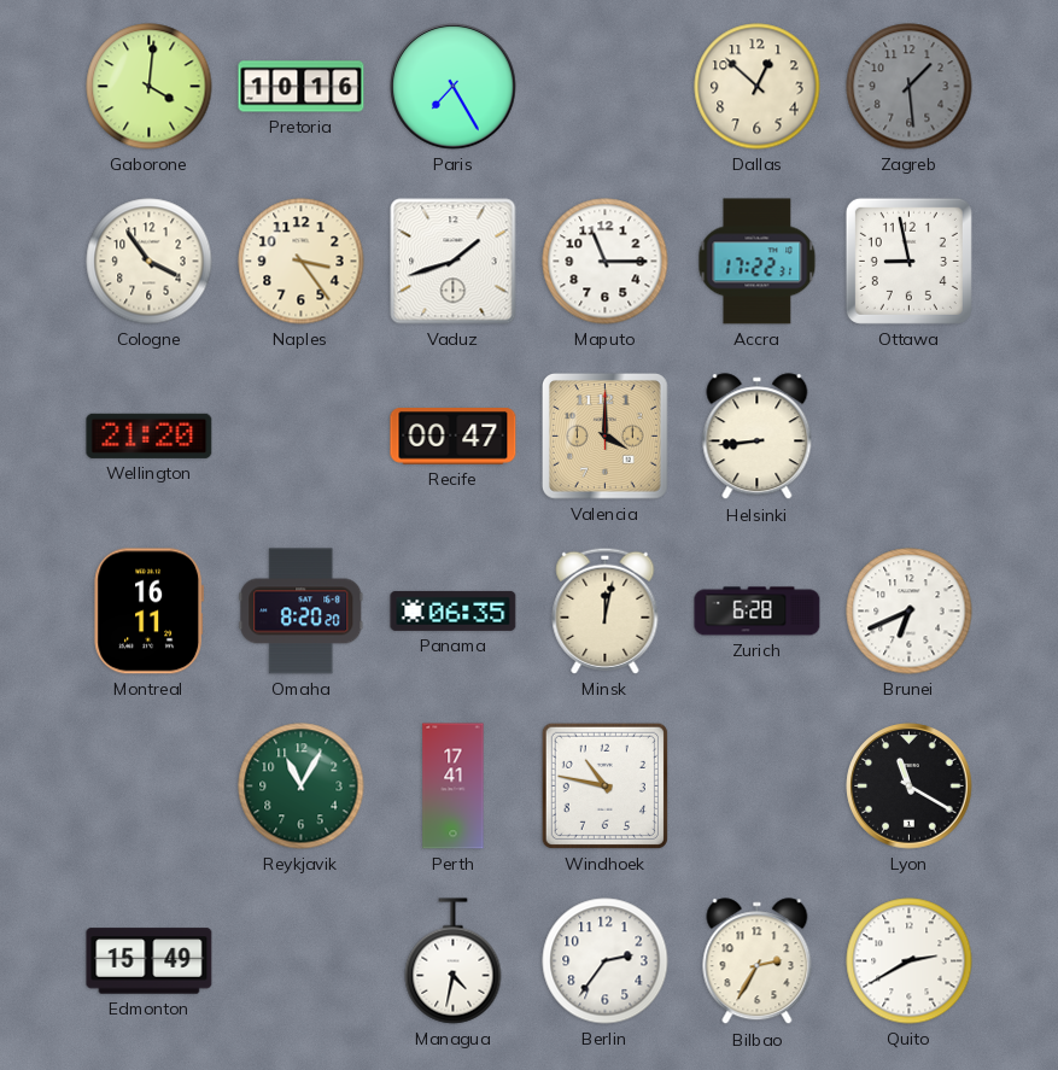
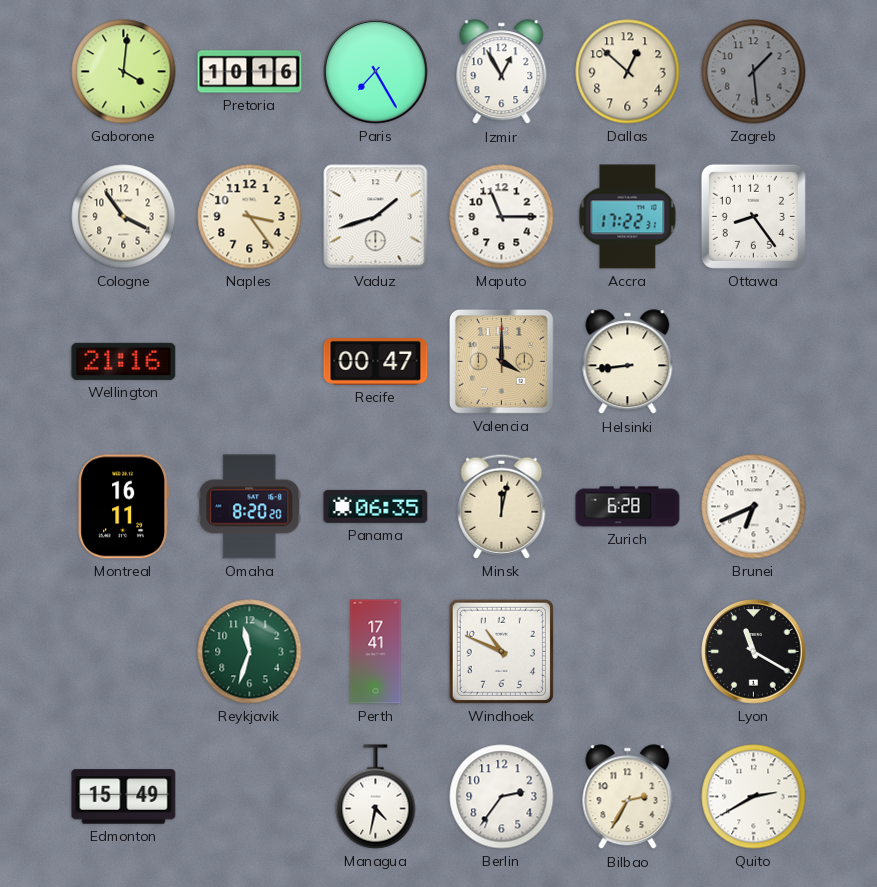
Izmir: none -> 12:55
Ottawa: 8:58 -> 8:24
Wellington: 21:20 -> 21:16
Reykjavik: 11:05 -> 11:33
Windhoek: 10:47 -> 10:49
